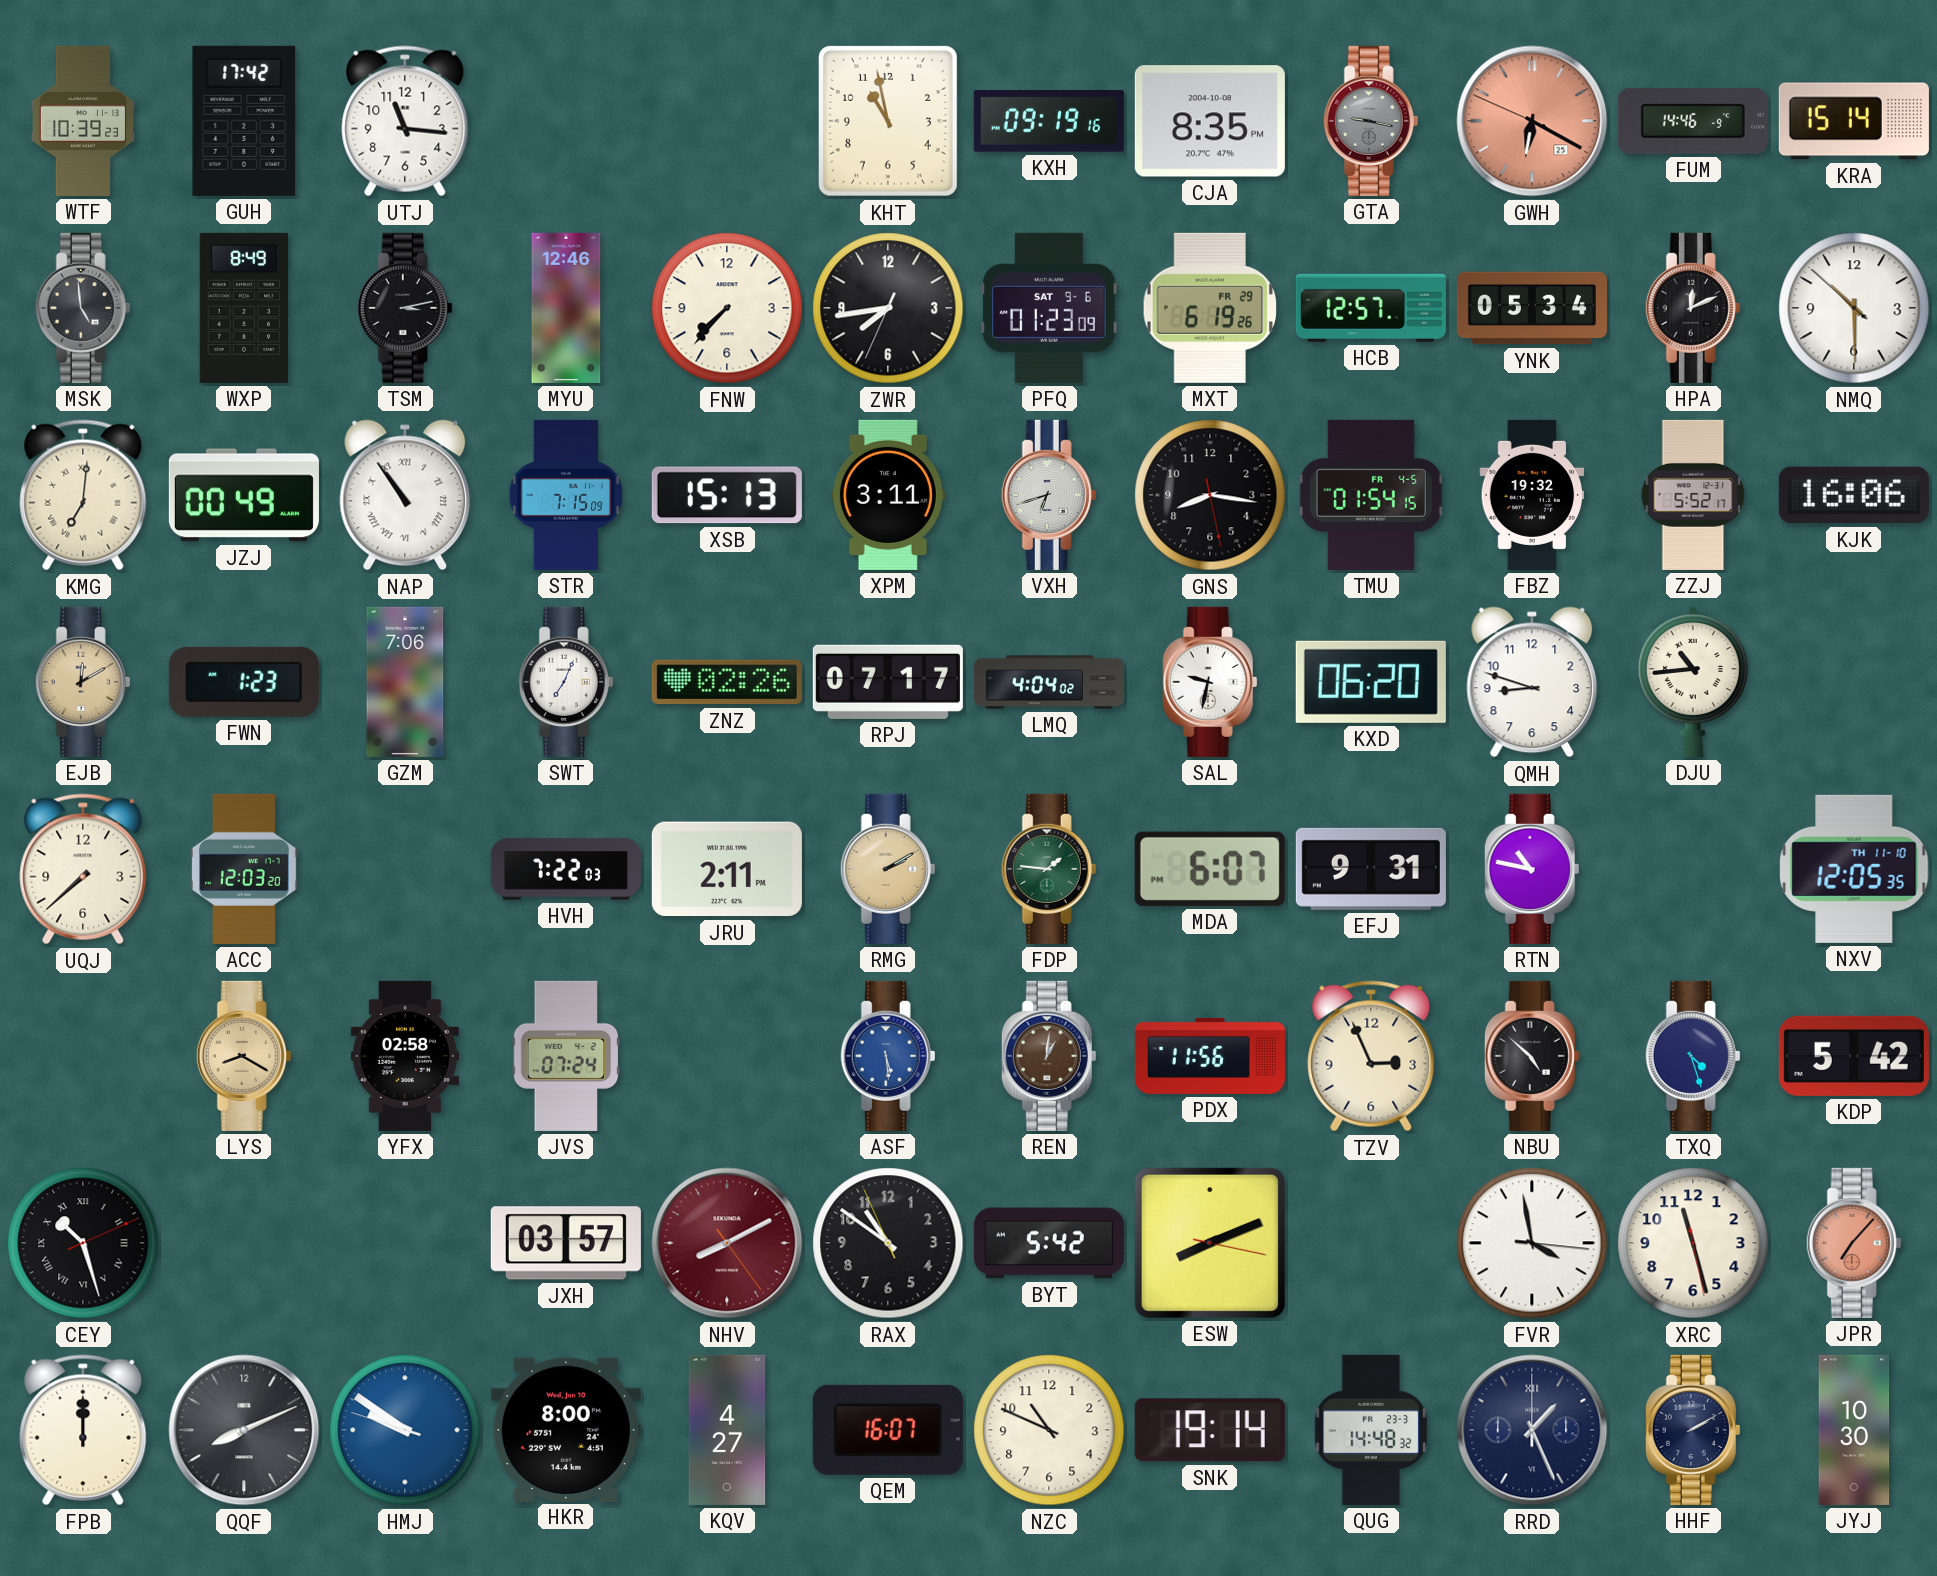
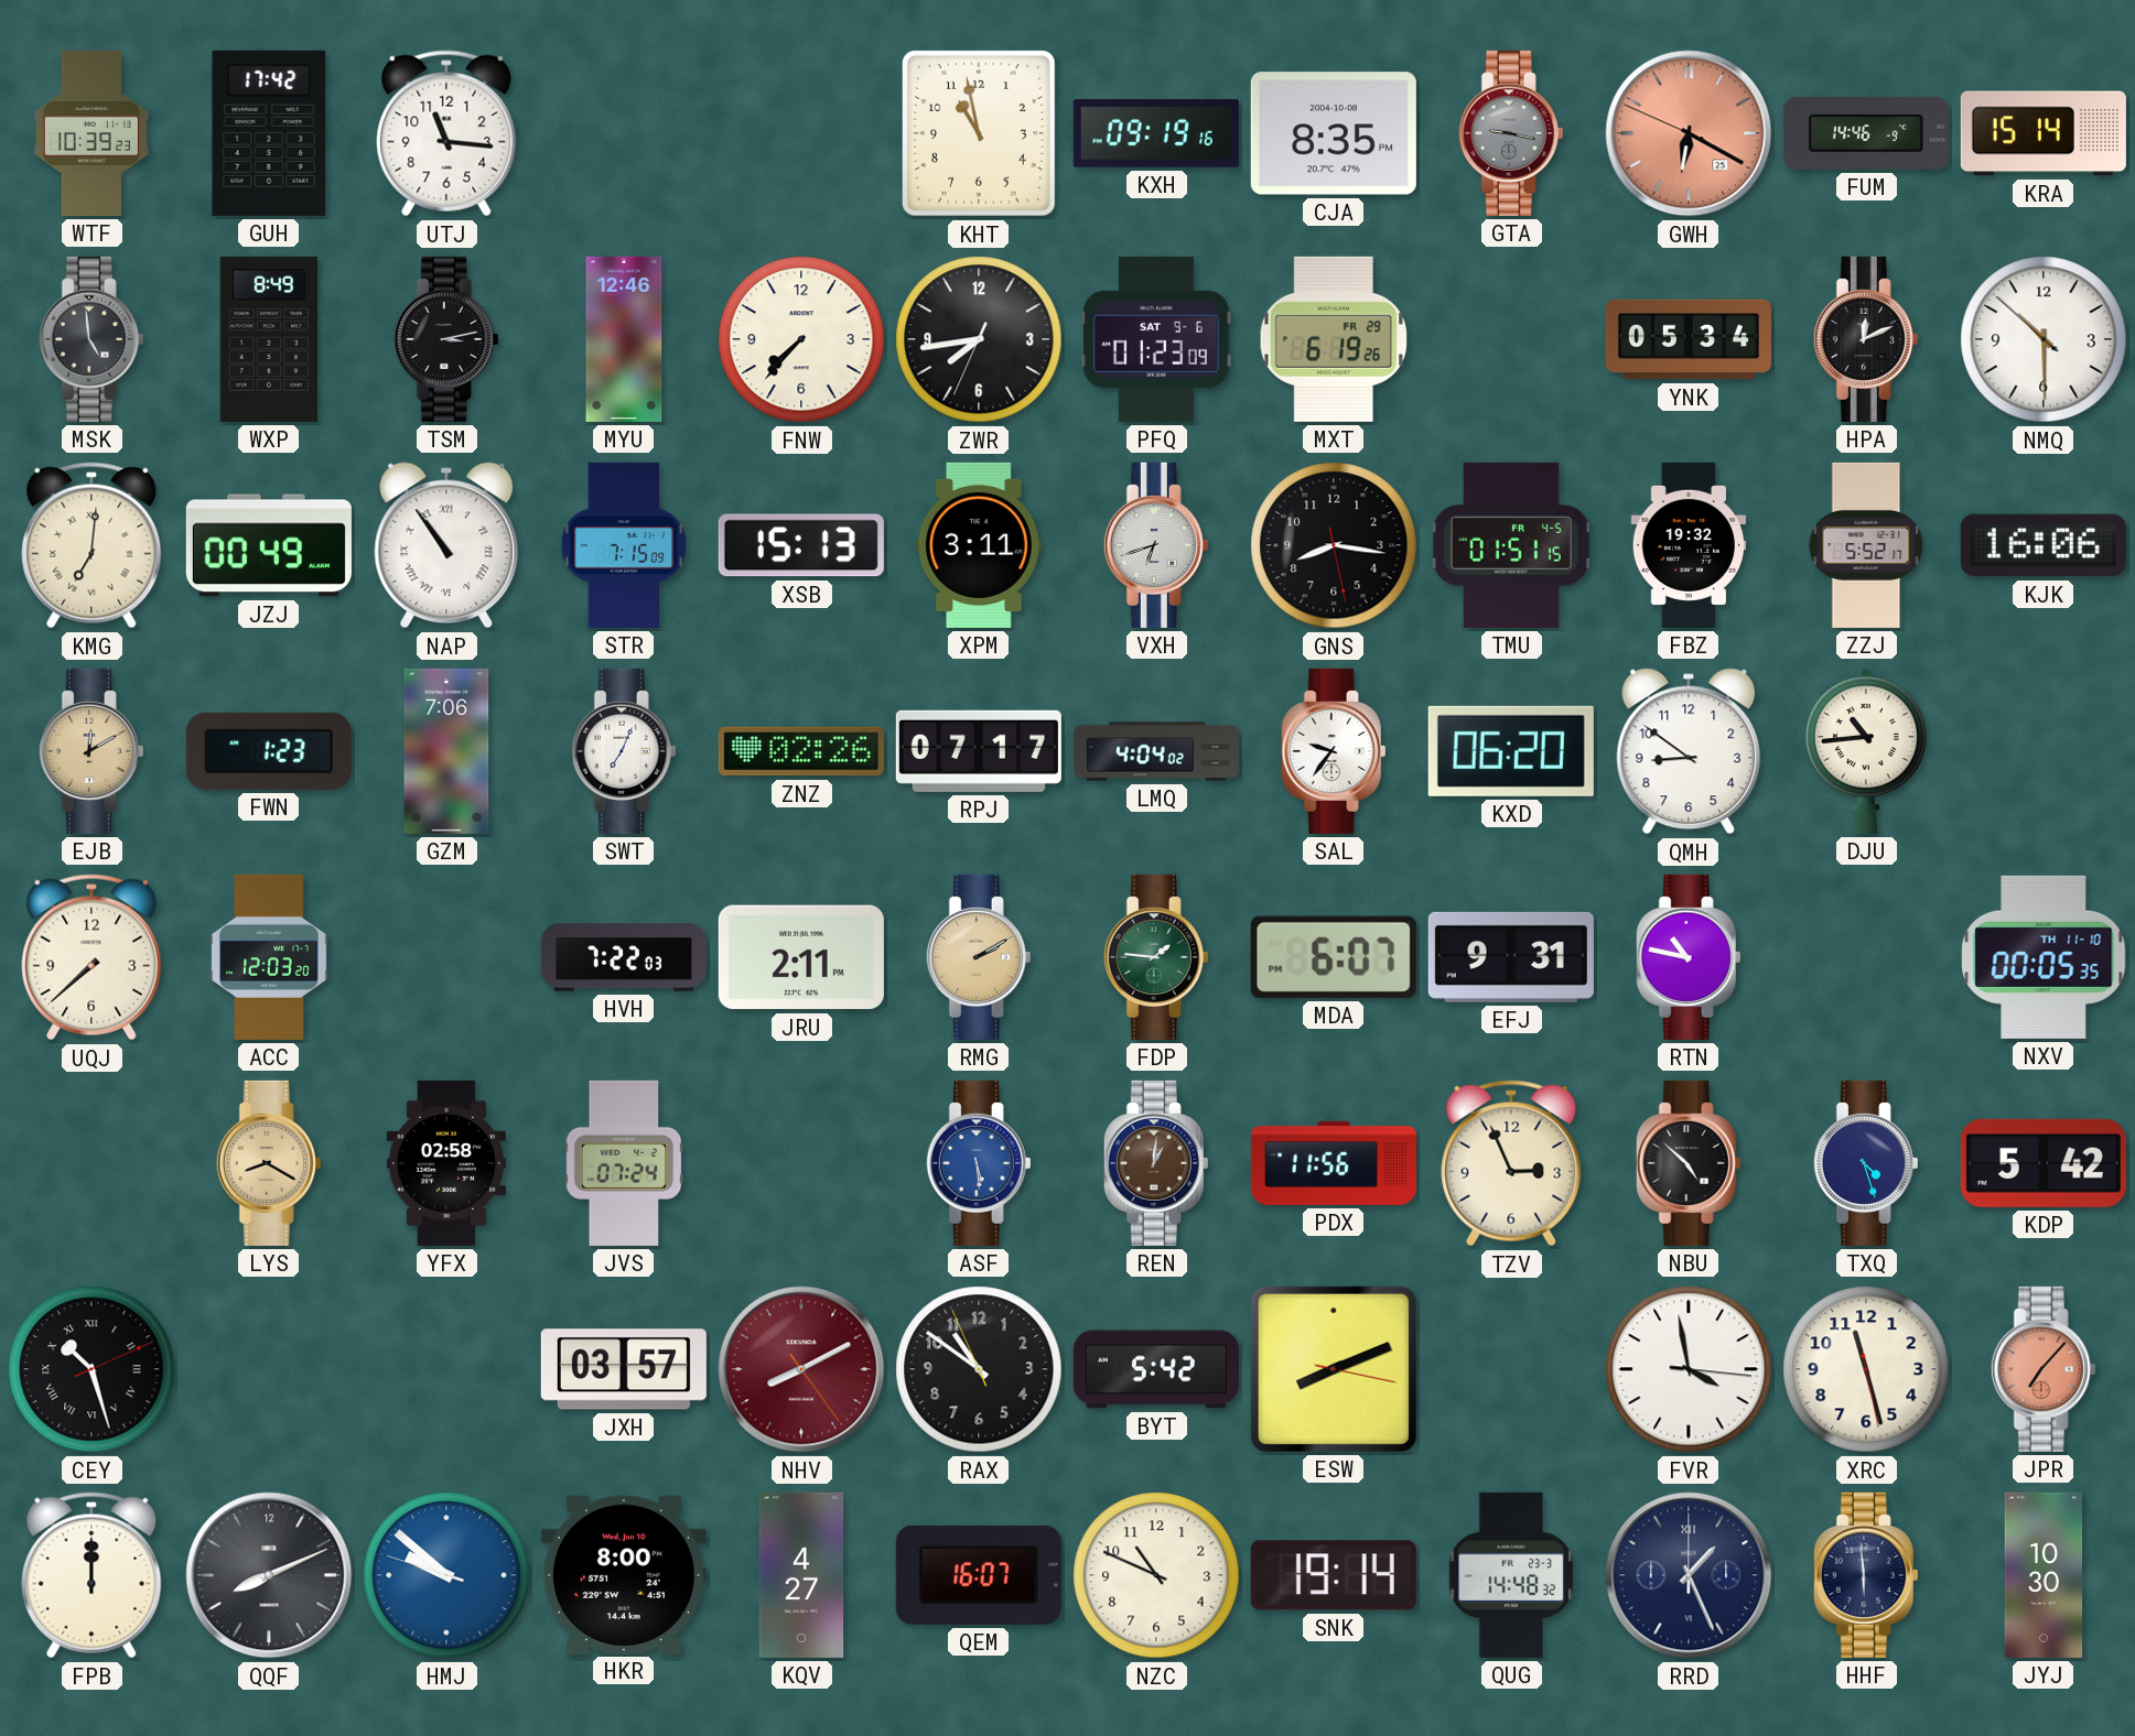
HCB: 12:57 -> none
TMU: 01:54 -> 01:51
SAL: 9:32 -> 9:36
QMH: 8:48 -> 8:51
NXV: 12:05 -> 00:05
HMJ: 9:50 -> 9:51
HHF: 2:10 -> 5:59
